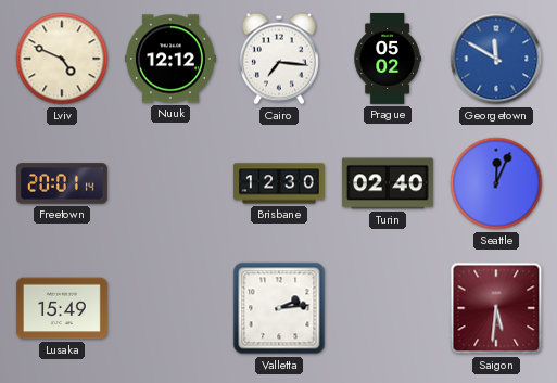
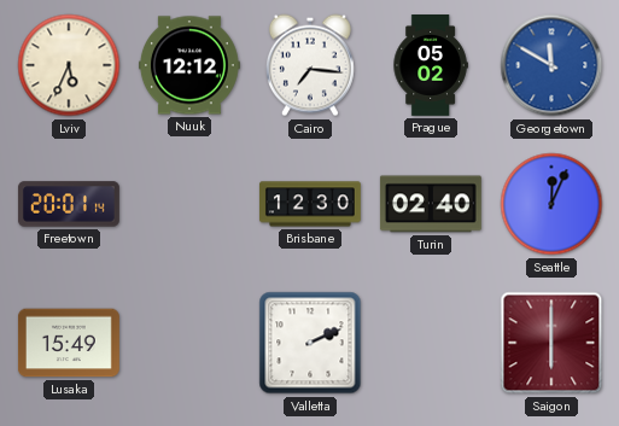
Lviv: 4:49 -> 5:34
Valletta: 2:14 -> 2:11
Saigon: 5:31 -> 6:00
